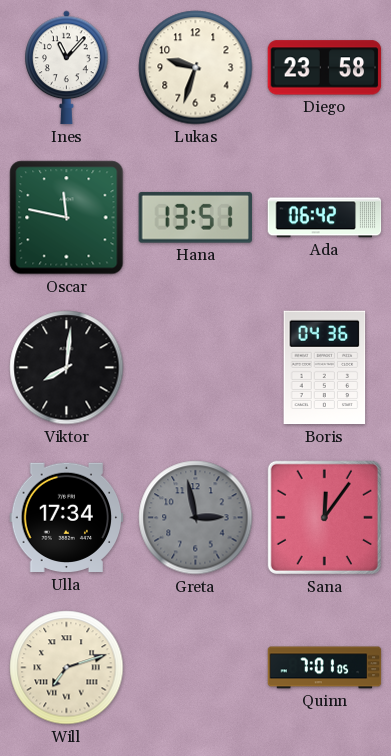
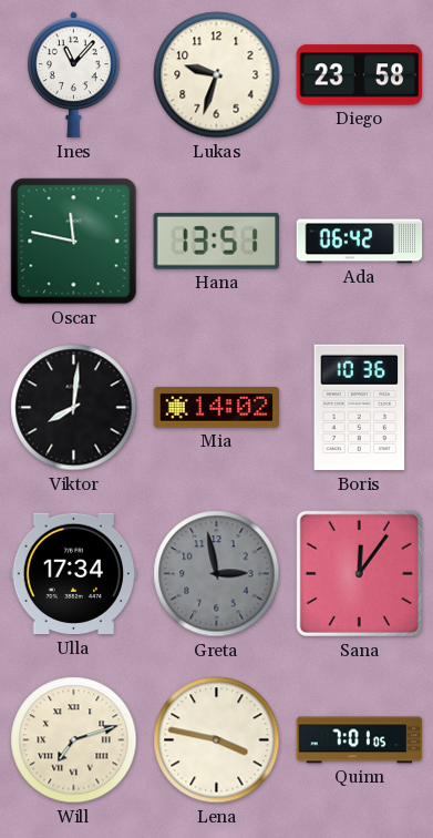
Mia: none -> 14:02
Boris: 04:36 -> 10:36
Lena: none -> 3:47
